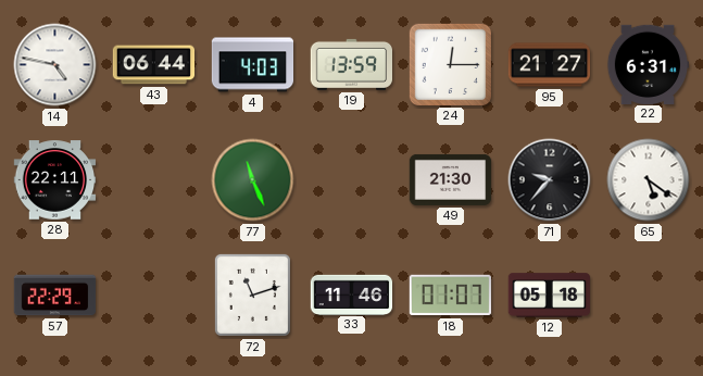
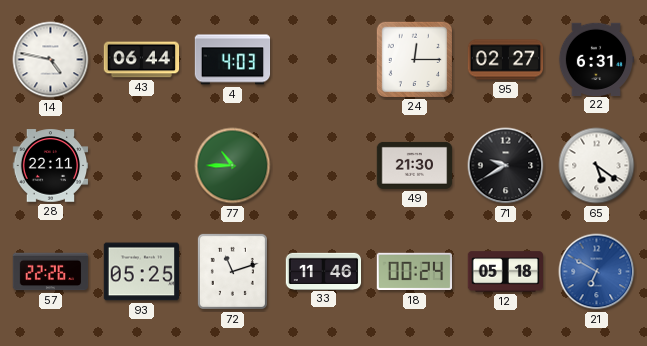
19: 13:59 -> none
95: 21:27 -> 02:27
77: 11:26 -> 10:45
71: 9:37 -> 9:40
57: 22:29 -> 22:26
93: none -> 05:25
18: 01:07 -> 00:24
21: none -> 6:50
